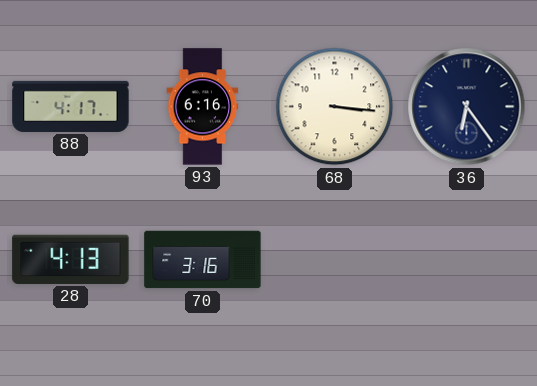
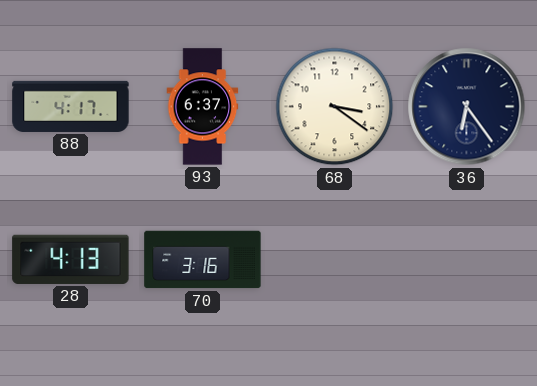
93: 6:16 -> 6:37
68: 3:16 -> 3:21
